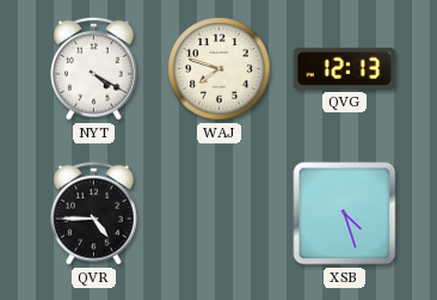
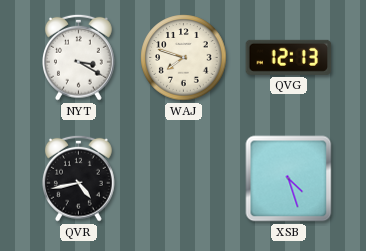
NYT: 4:20 -> 3:20
QVR: 4:45 -> 4:43
